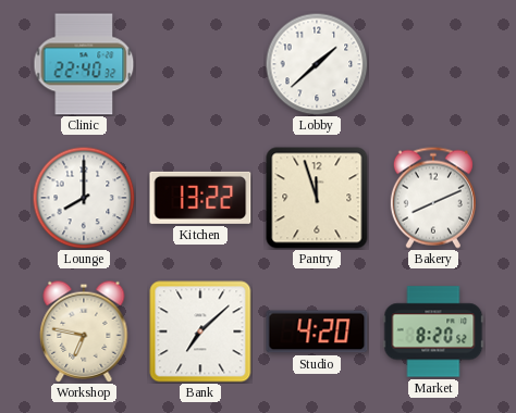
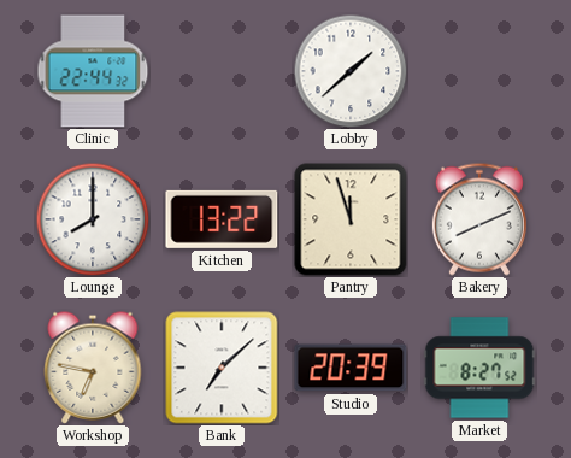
Clinic: 22:40 -> 22:44
Studio: 4:20 -> 20:39
Market: 8:20 -> 8:27
